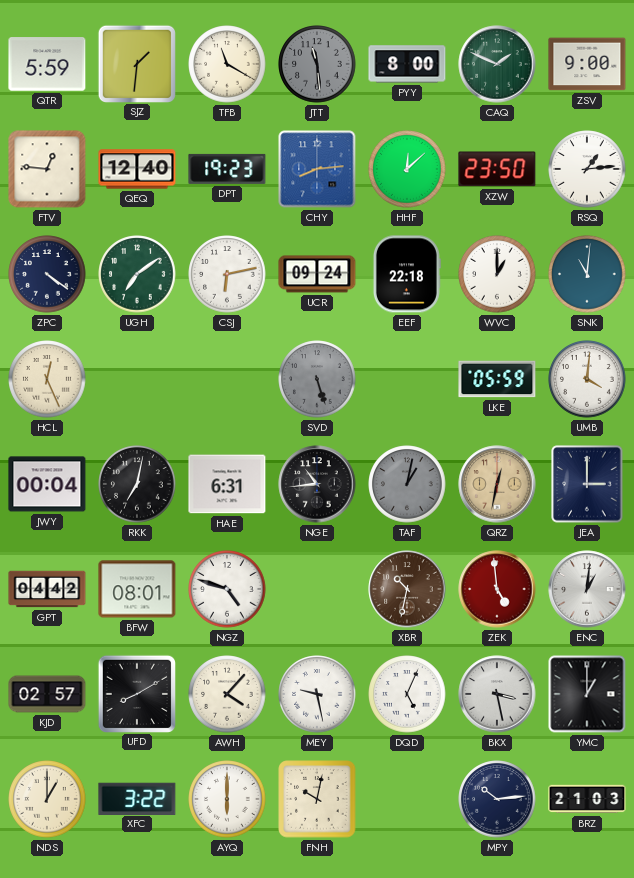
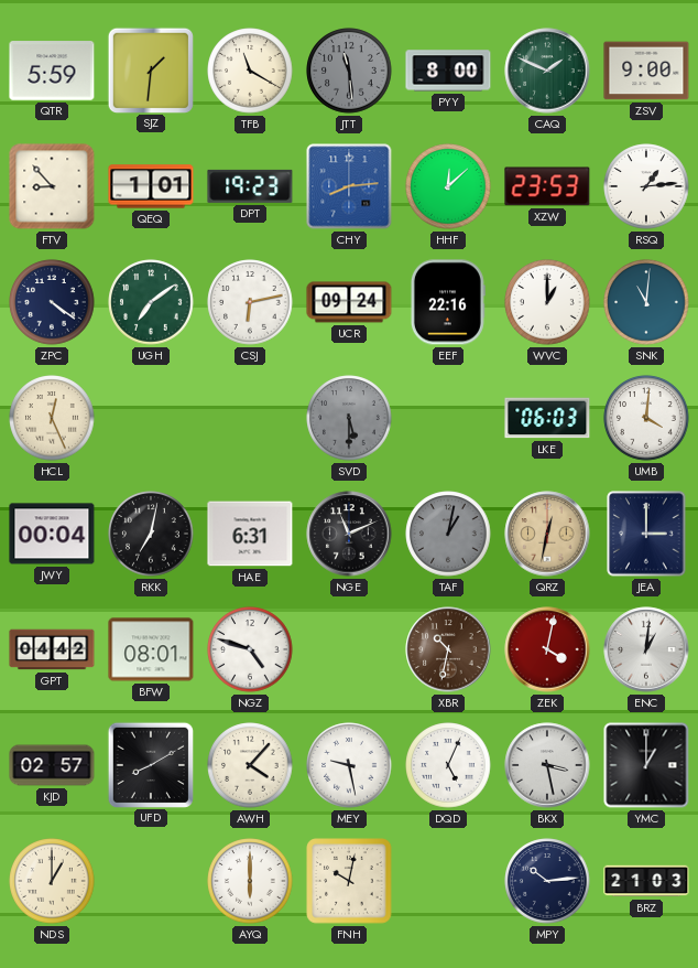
FTV: 12:46 -> 8:53
QEQ: 12:40 -> 1:01
XZW: 23:50 -> 23:53
EEF: 22:18 -> 22:16
SVD: 5:27 -> 5:30
LKE: 05:59 -> 06:03
NGE: 10:44 -> 11:11
ZEK: 4:59 -> 4:02
XFC: 3:22 -> none
